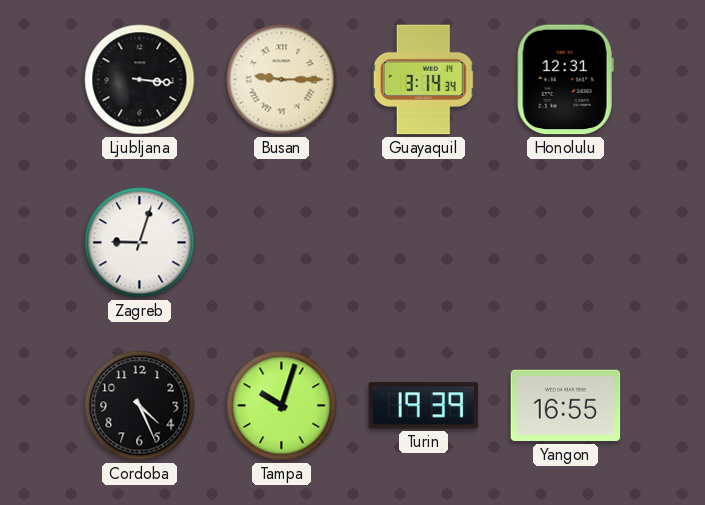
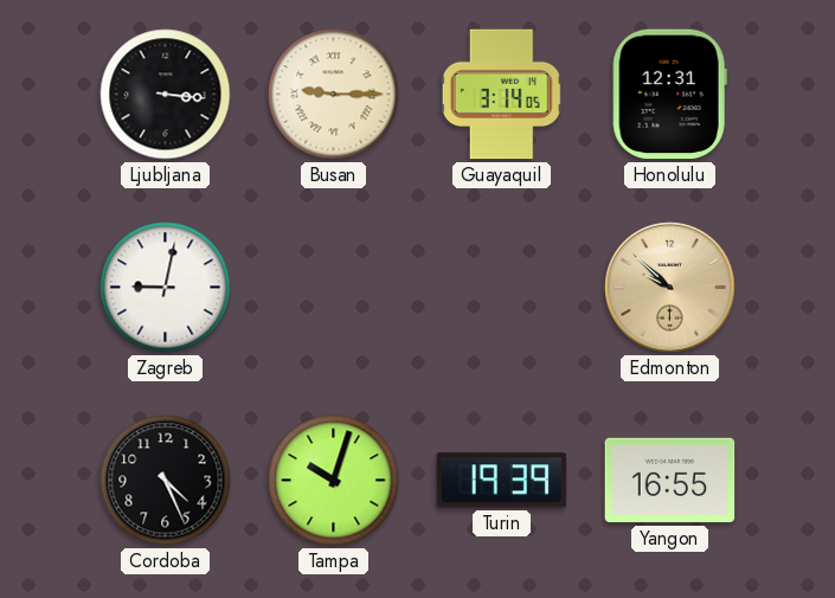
Guayaquil: 3:14:34 -> 3:14:05
Zagreb: 9:03 -> 9:02
Edmonton: none -> 9:52
